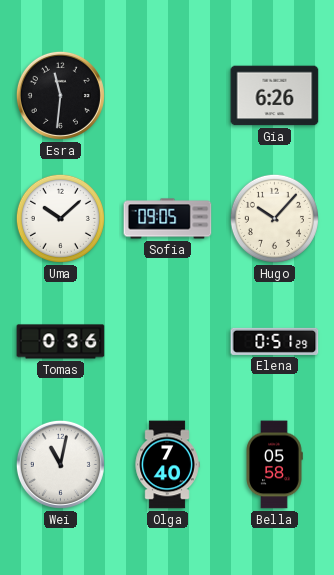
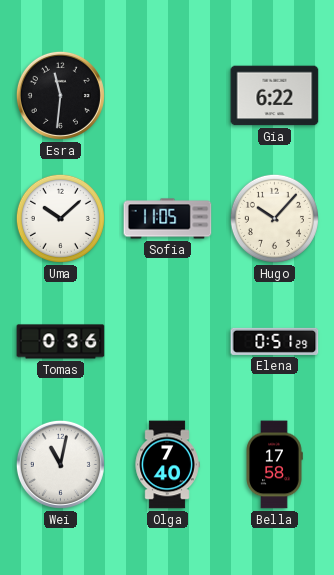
Gia: 6:26 -> 6:22
Sofia: 09:05 -> 11:05
Bella: 05:58 -> 17:58
